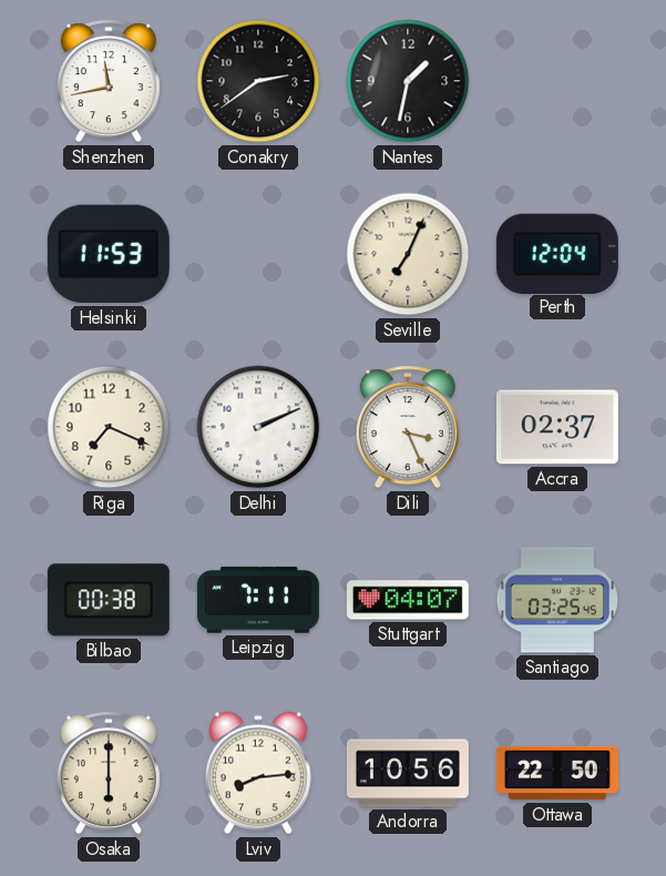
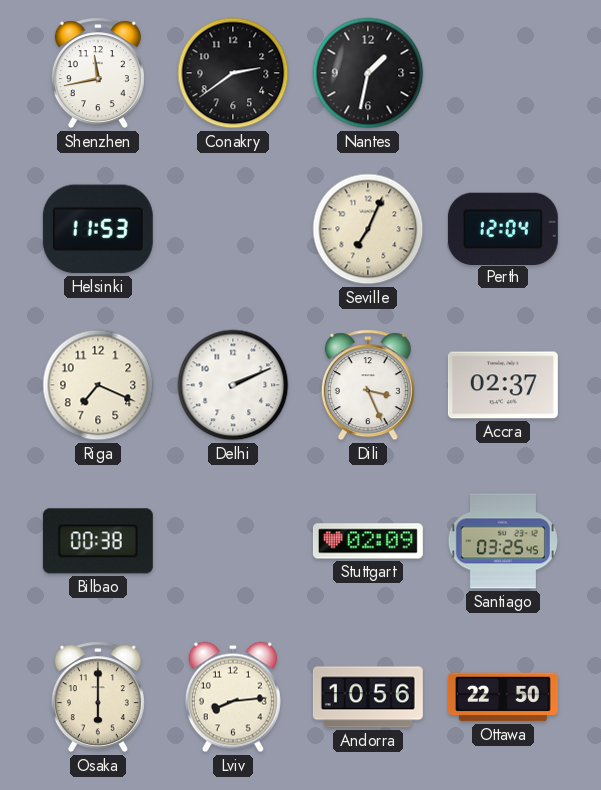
Leipzig: 7:11 -> none
Stuttgart: 04:07 -> 02:09
